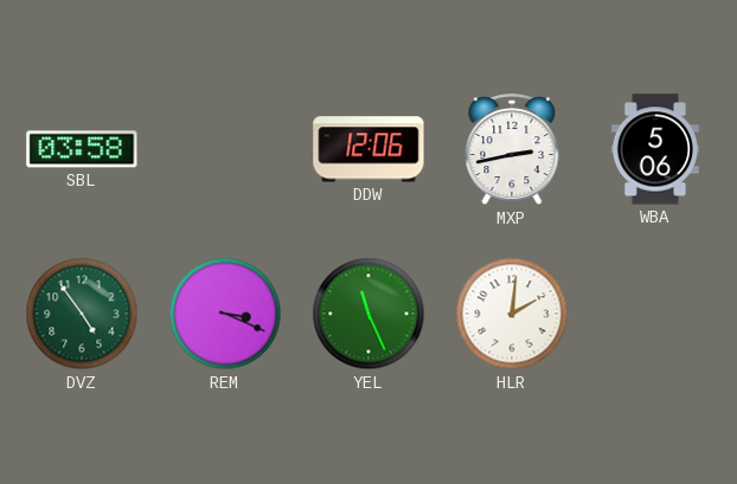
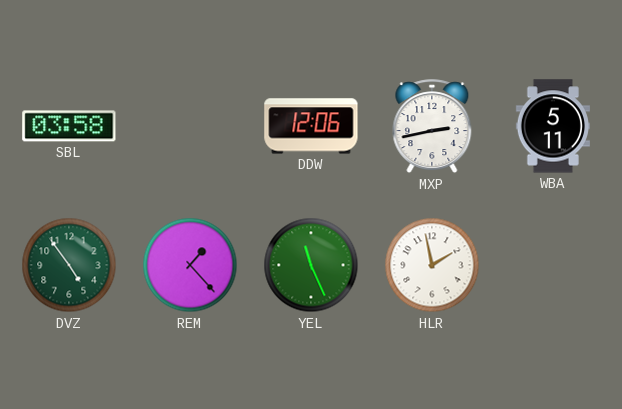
WBA: 5:06 -> 5:11
REM: 3:19 -> 1:23
HLR: 2:01 -> 1:58
